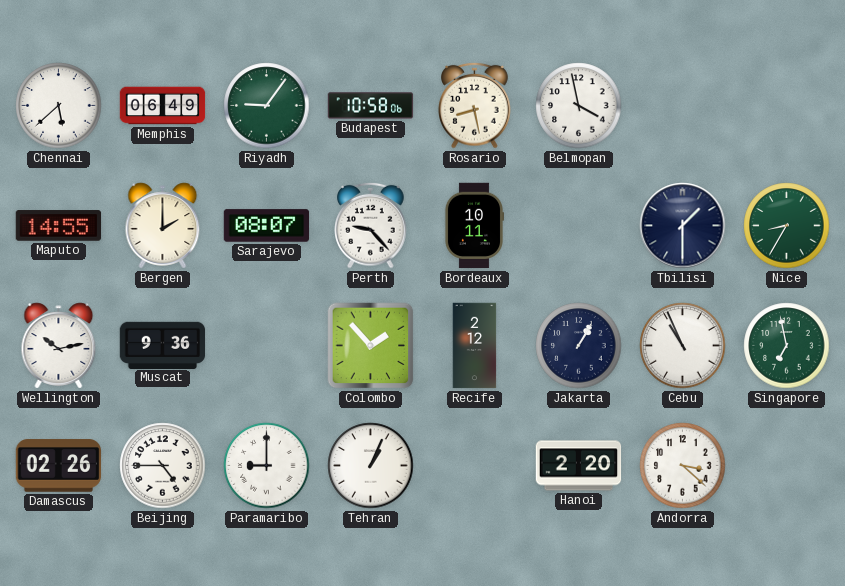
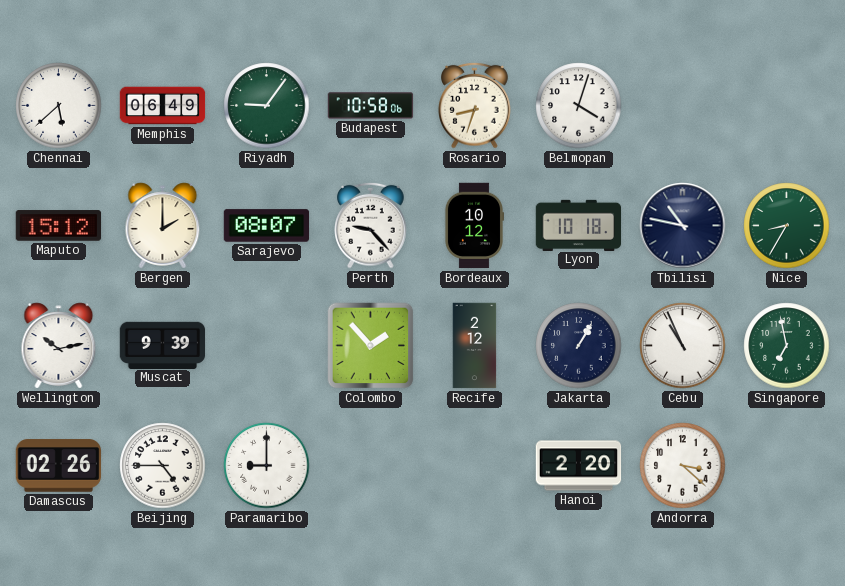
Rosario: 8:28 -> 8:33
Belmopan: 3:58 -> 4:03
Maputo: 14:55 -> 15:12
Bordeaux: 10:11 -> 10:12
Lyon: none -> 10:18
Tbilisi: 1:30 -> 10:47
Muscat: 9:36 -> 9:39
Tehran: 1:04 -> none
